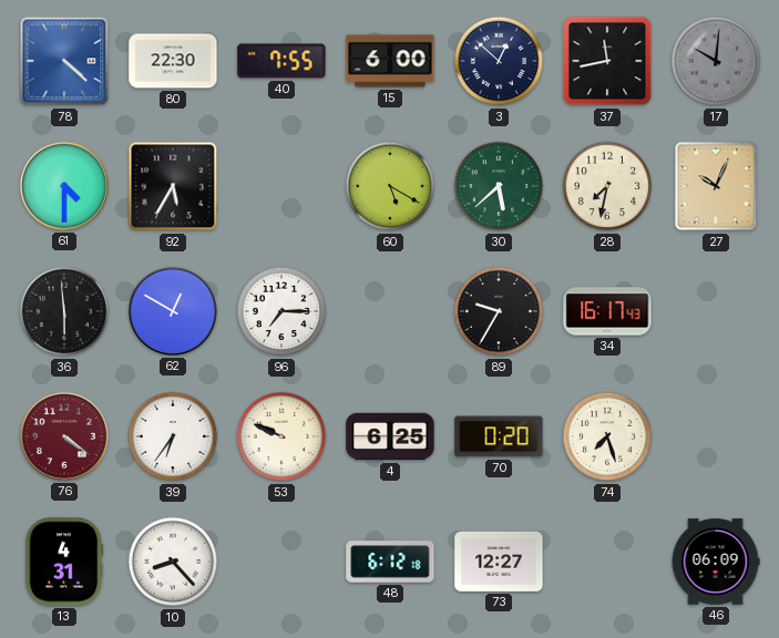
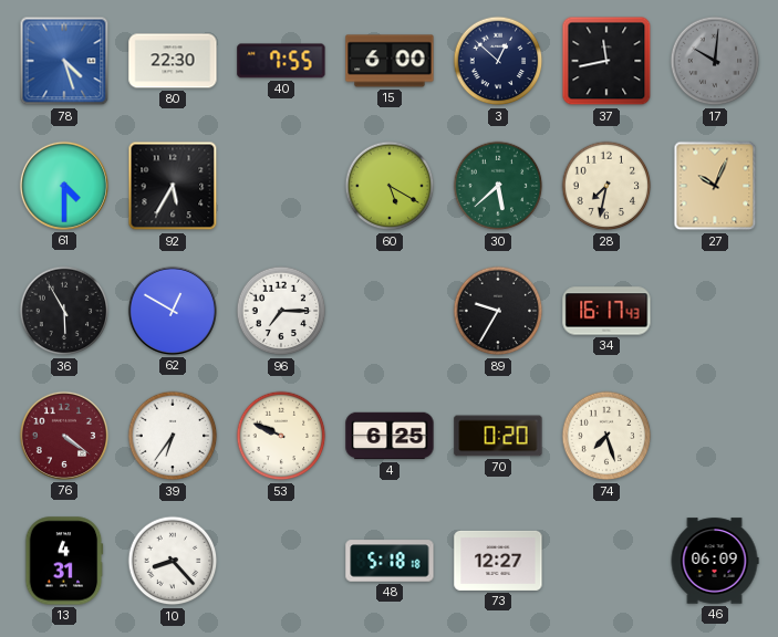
78: 4:22 -> 4:27
36: 5:59 -> 5:55
48: 6:12 -> 5:18
